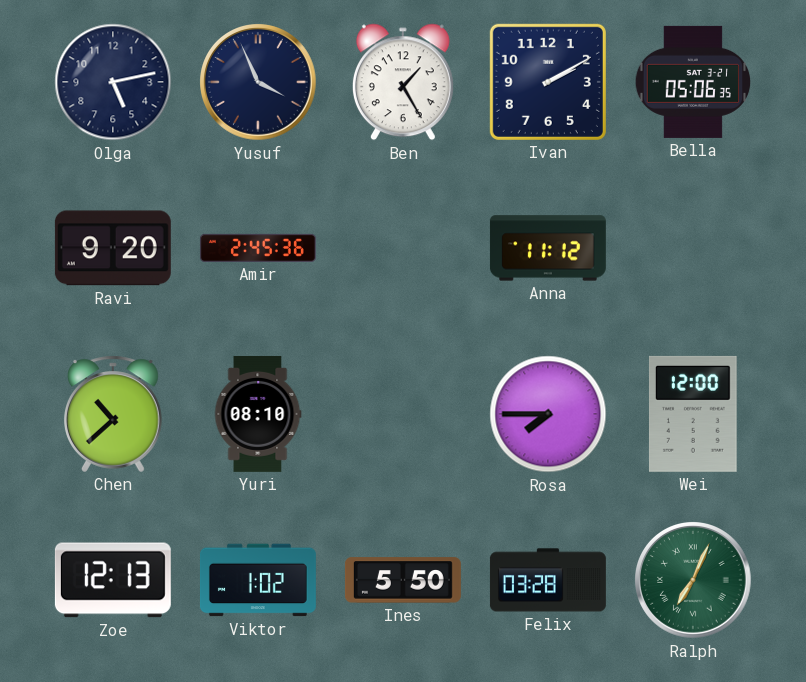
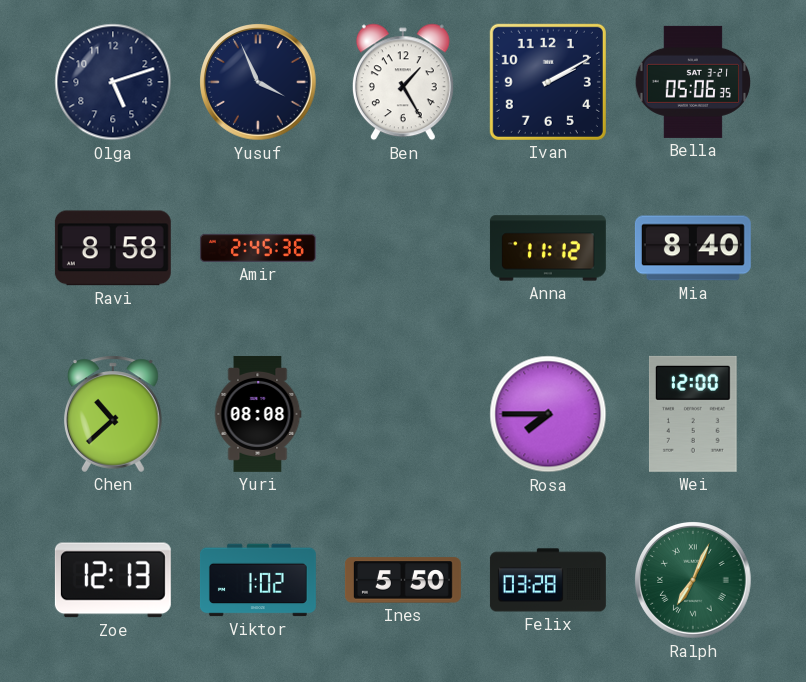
Olga: 5:13 -> 5:12
Ravi: 9:20 -> 8:58
Mia: none -> 8:40
Yuri: 08:10 -> 08:08
